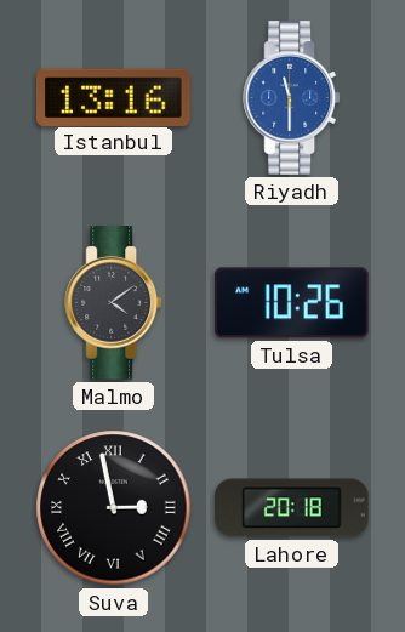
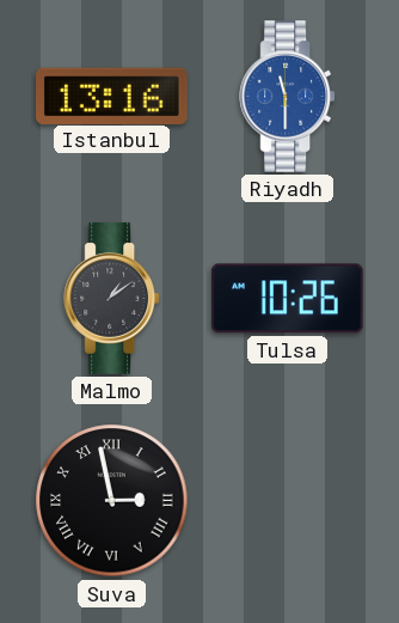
Malmo: 4:09 -> 1:09
Lahore: 20:18 -> none
